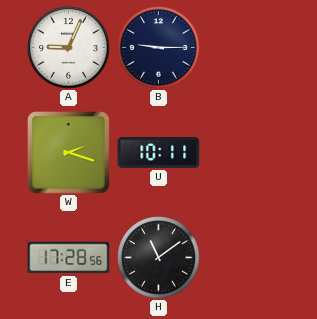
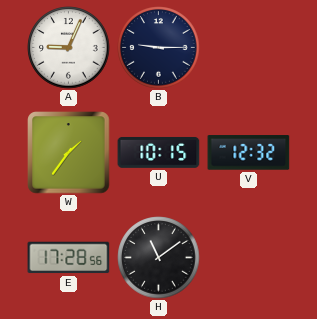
W: 2:18 -> 1:36
U: 10:11 -> 10:15
V: none -> 12:32
